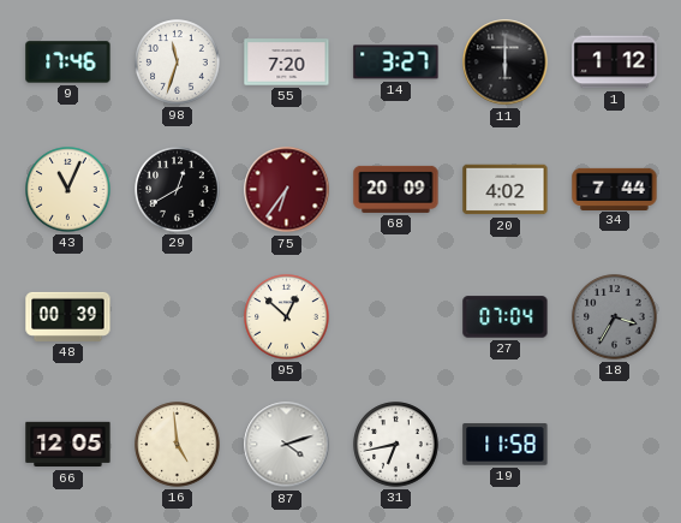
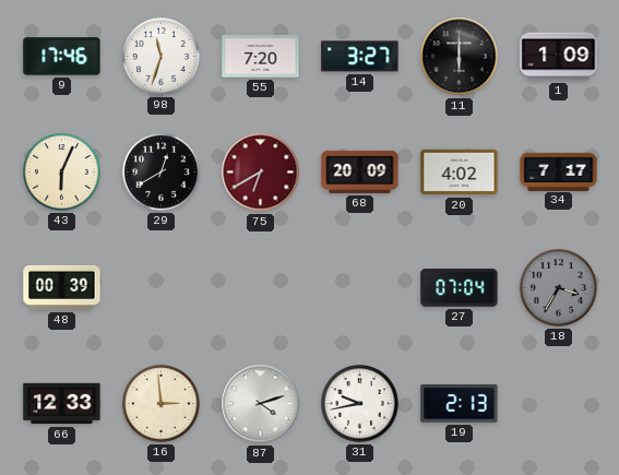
1: 1:12 -> 1:09
43: 11:04 -> 6:04
75: 6:36 -> 6:40
34: 7:44 -> 7:17
95: 12:52 -> none
66: 12:05 -> 12:33
16: 4:59 -> 2:59
31: 6:43 -> 9:43
19: 11:58 -> 2:13
